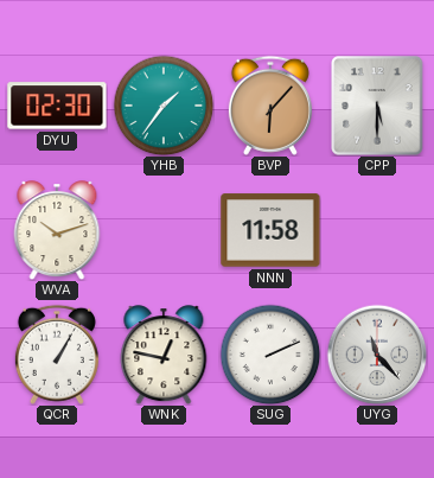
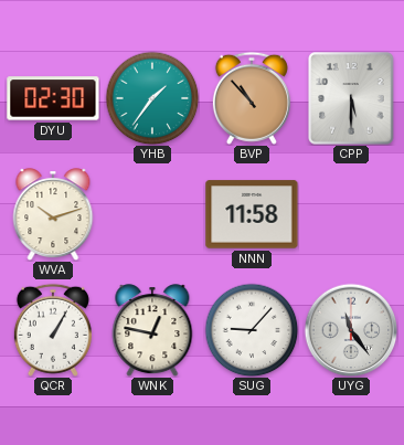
BVP: 6:07 -> 10:53
SUG: 2:11 -> 9:07
UYG: 11:23 -> 11:24
